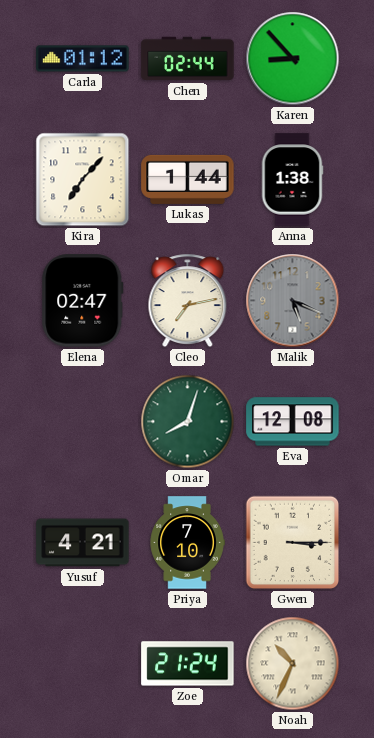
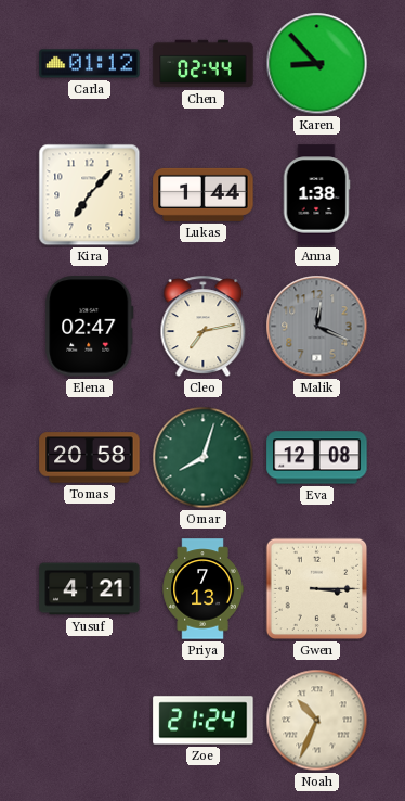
Malik: 5:19 -> 12:19
Tomas: none -> 20:58
Priya: 7:10 -> 7:13
